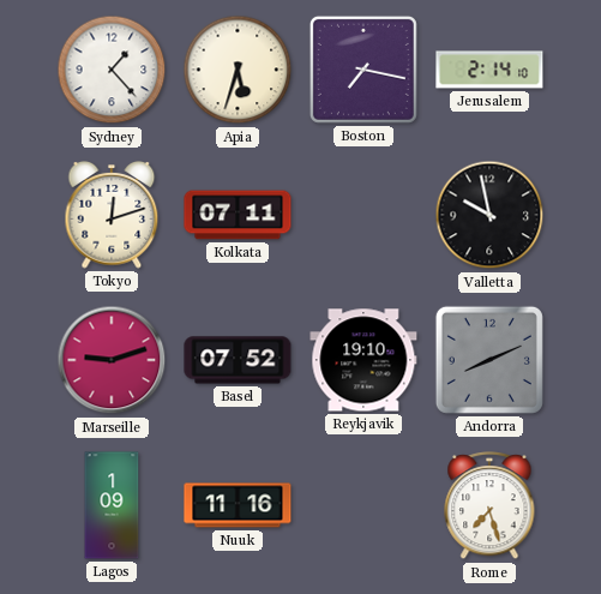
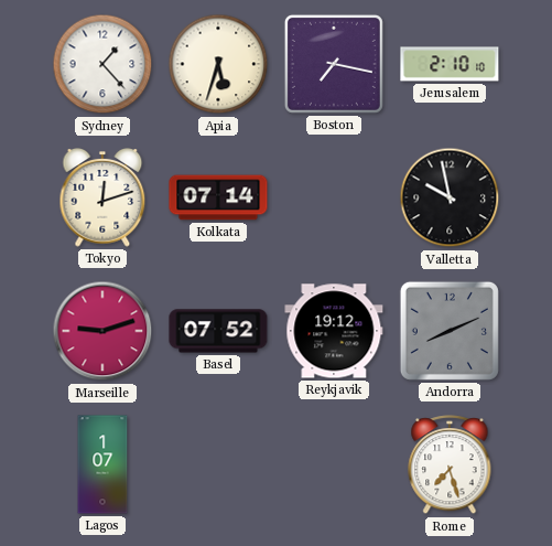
Jerusalem: 2:14 -> 2:10
Kolkata: 07:11 -> 07:14
Reykjavik: 19:10 -> 19:12
Lagos: 1:09 -> 1:07
Nuuk: 11:16 -> none
